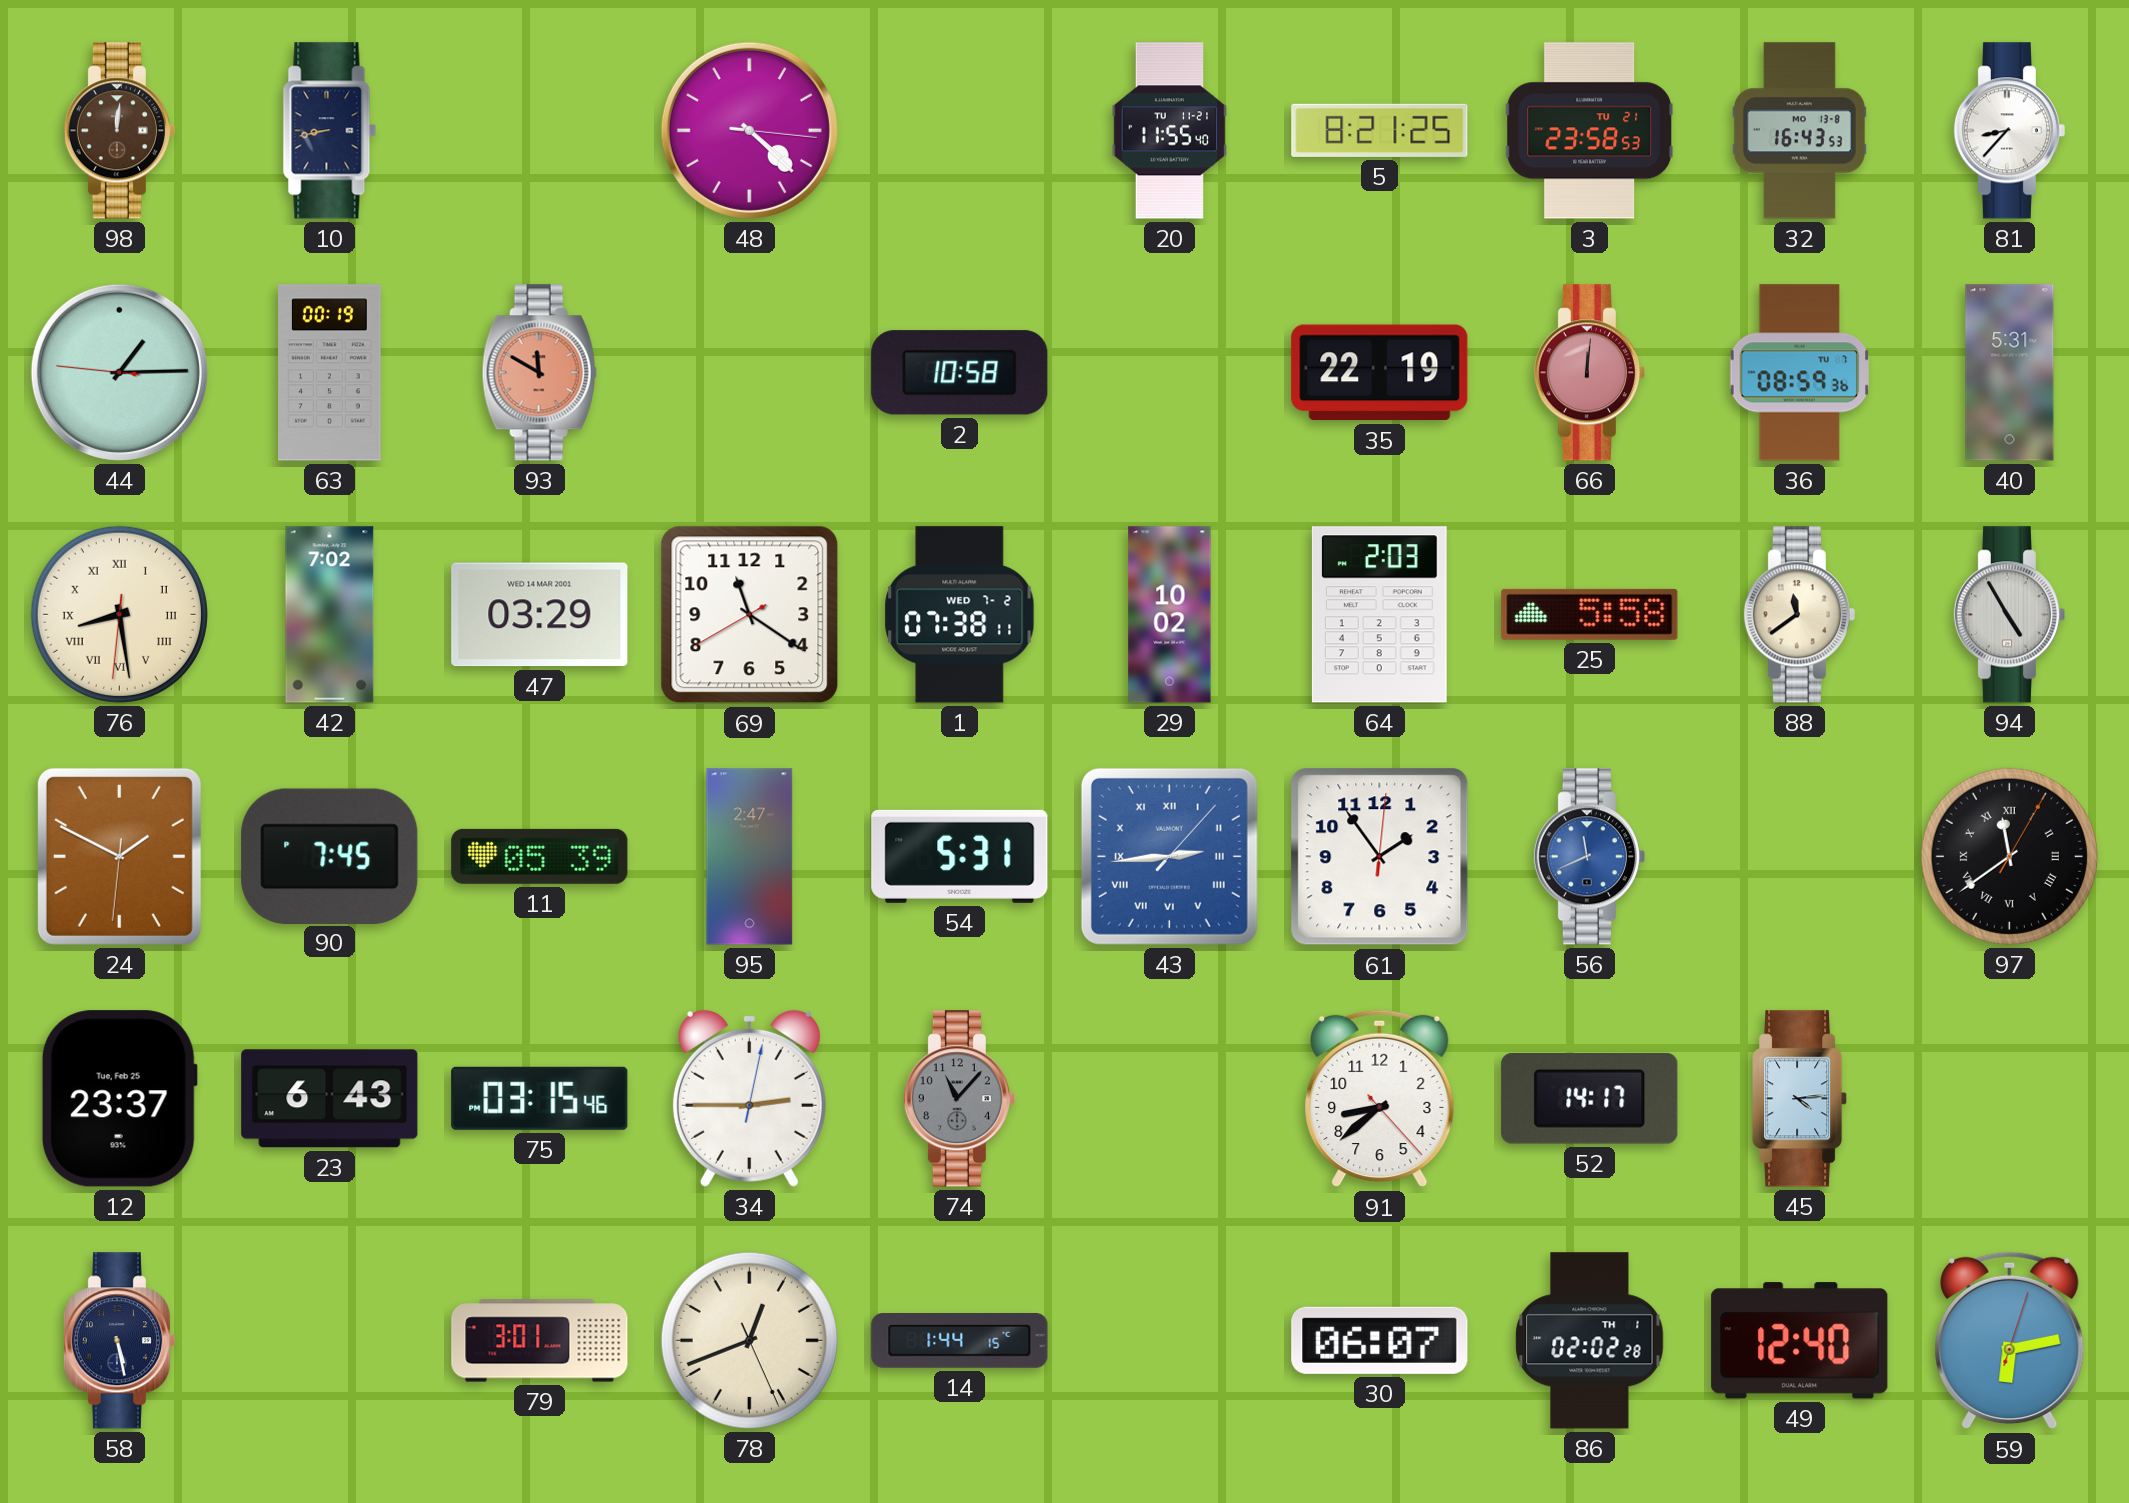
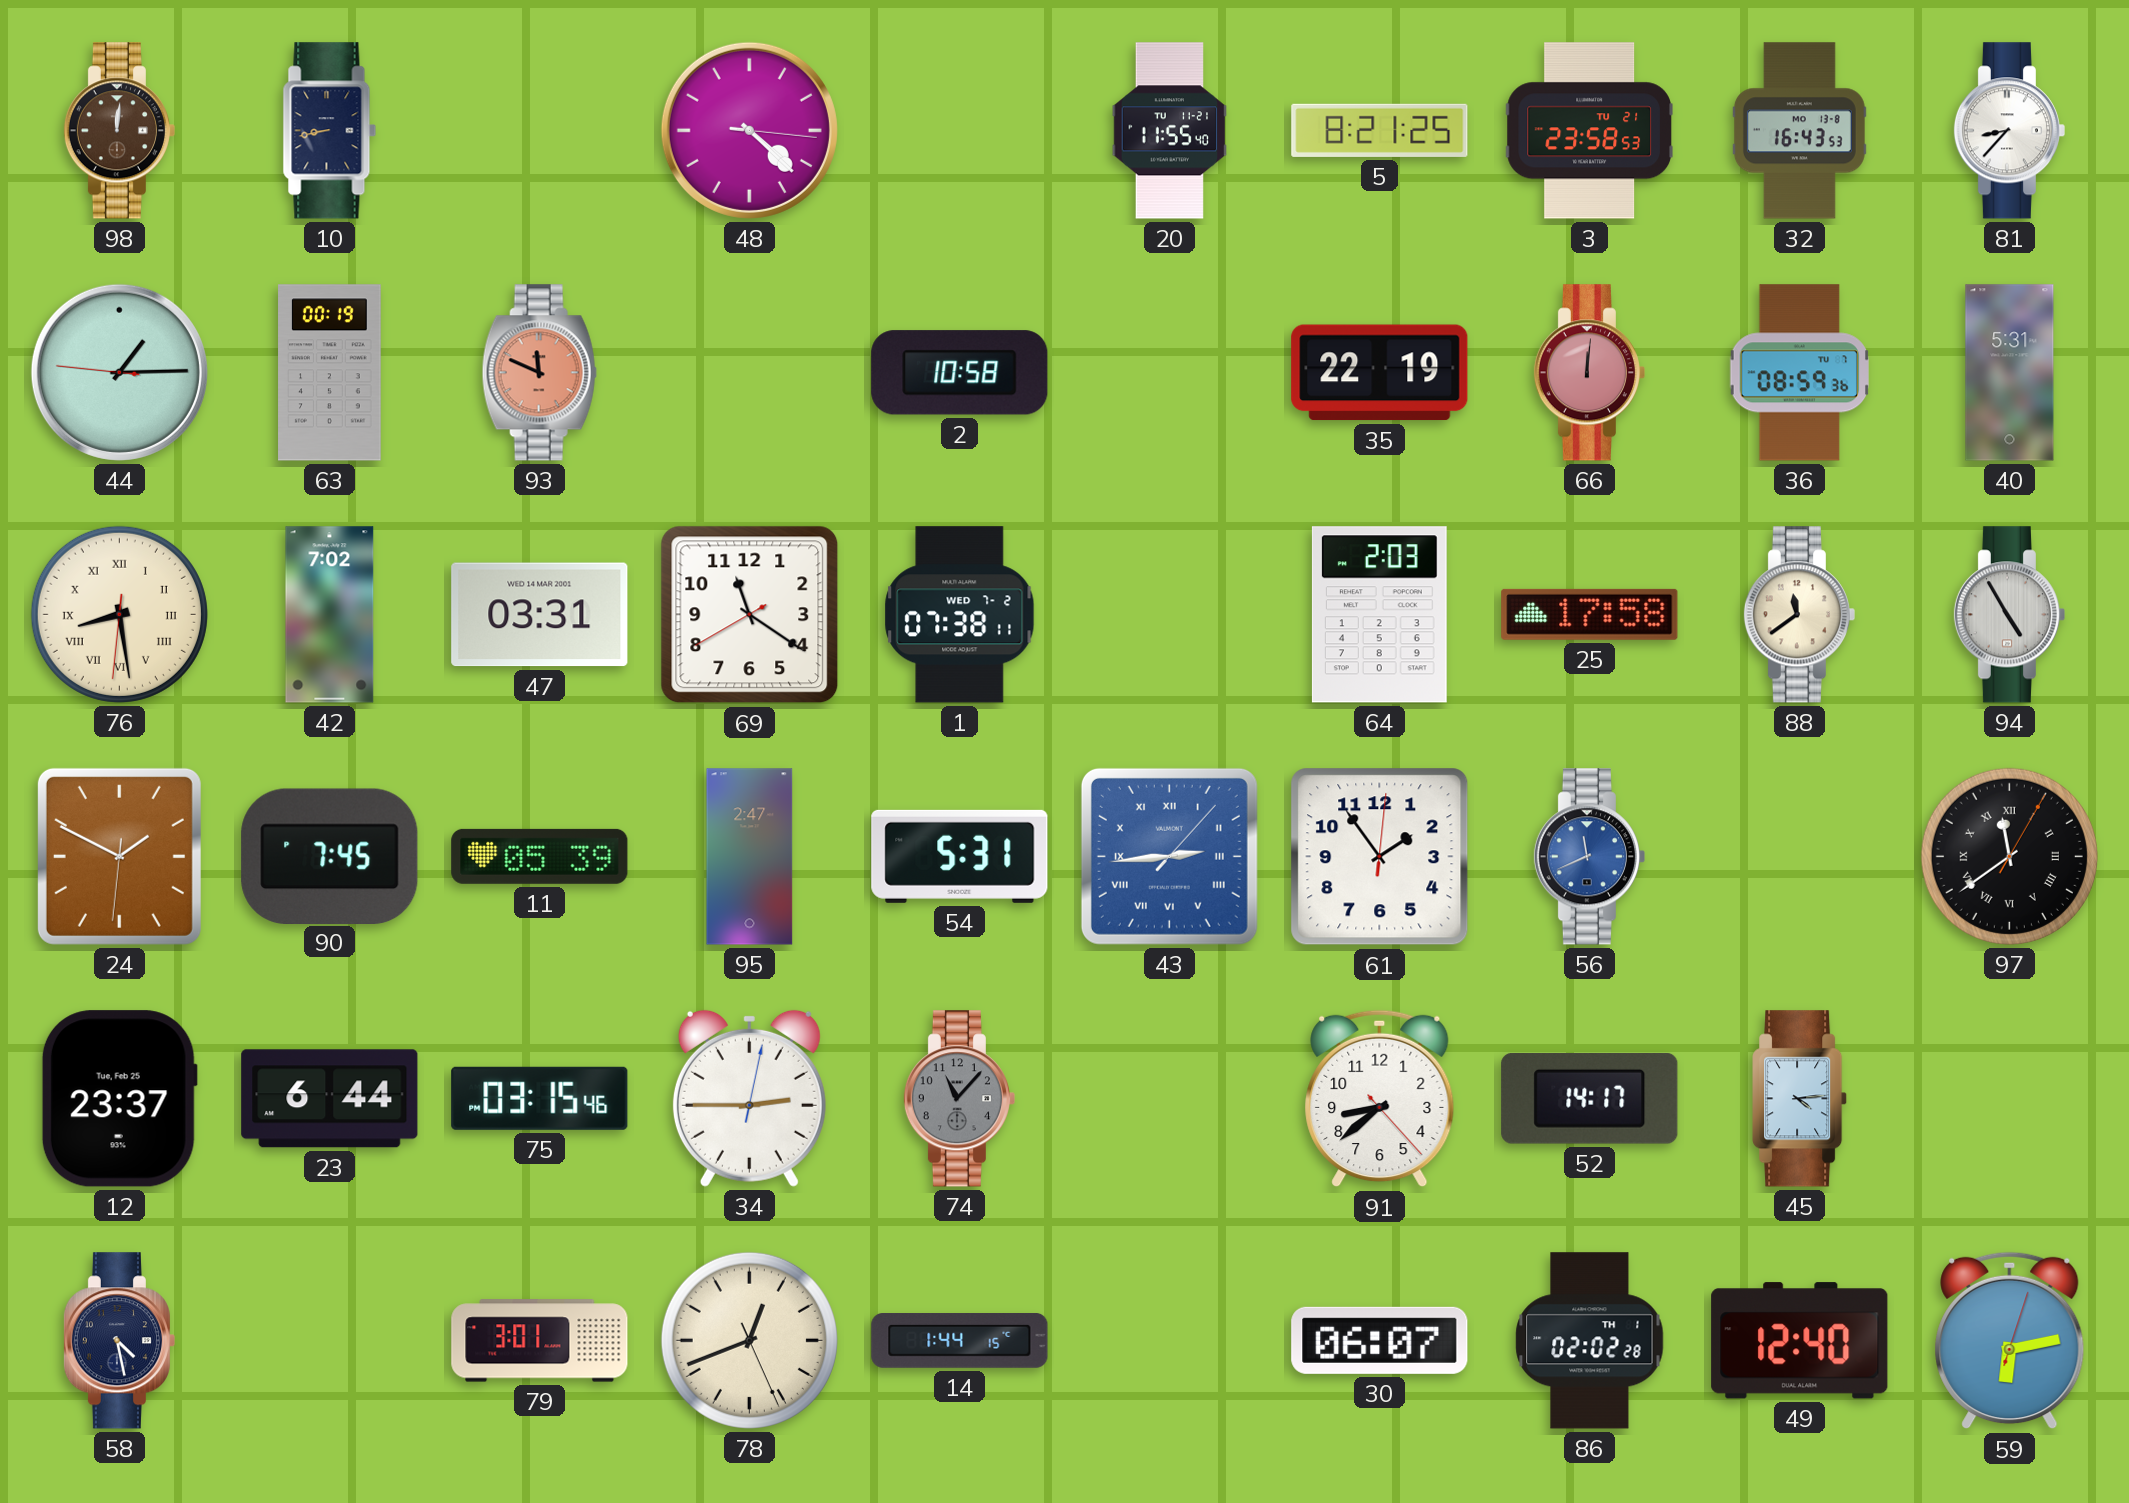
93: 11:50 -> 11:49
47: 03:29 -> 03:31
29: 10:02 -> none
25: 5:58 -> 17:58
23: 6:43 -> 6:44
58: 5:28 -> 4:28
